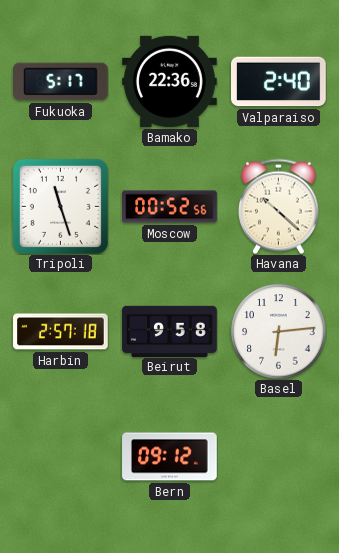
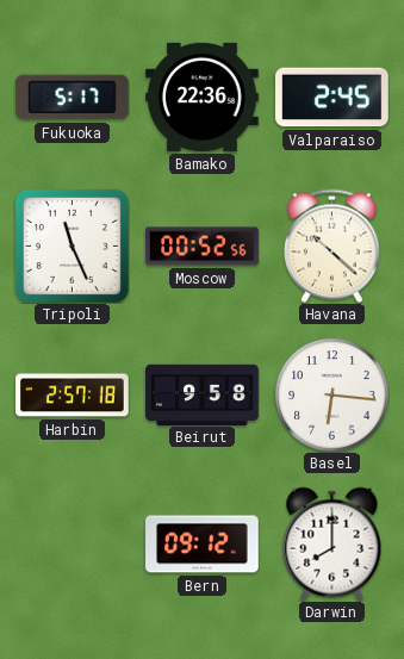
Valparaiso: 2:40 -> 2:45
Tripoli: 11:27 -> 11:26
Basel: 6:14 -> 6:16
Darwin: none -> 8:00
